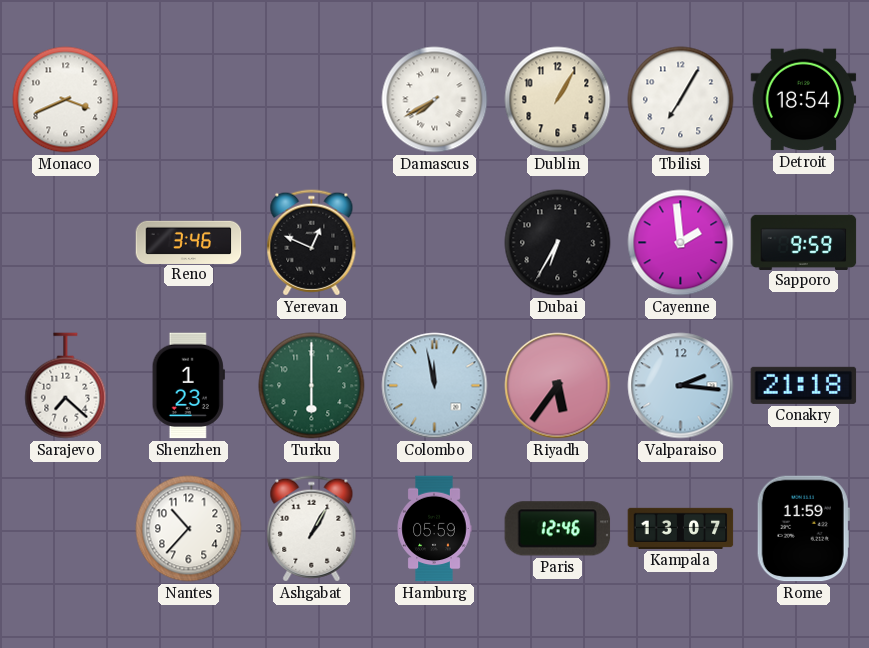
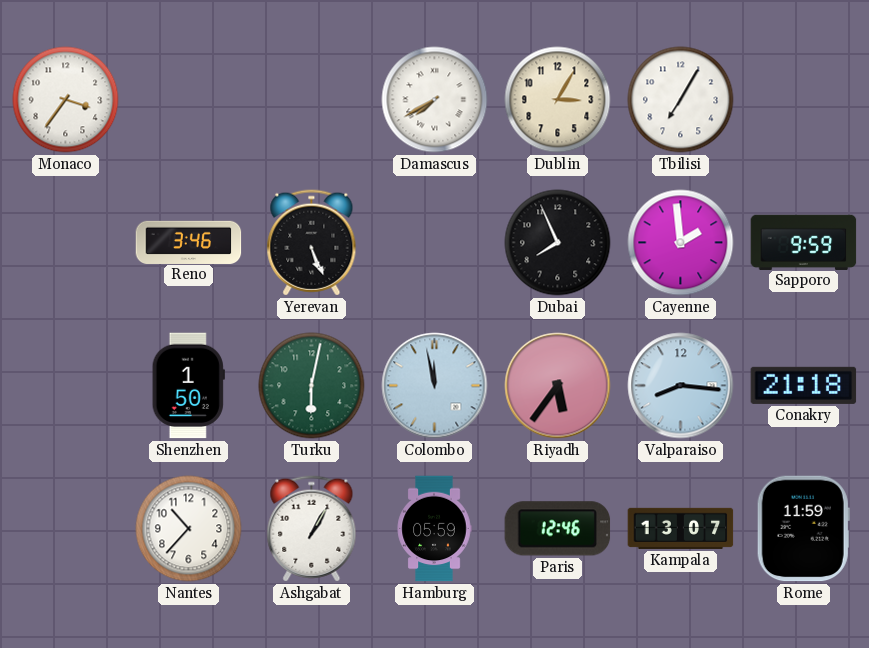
Monaco: 3:41 -> 3:36
Dublin: 1:05 -> 3:05
Detroit: 18:54 -> none
Yerevan: 12:49 -> 5:26
Dubai: 6:35 -> 7:56
Sarajevo: 7:22 -> none
Shenzhen: 1:23 -> 1:50
Turku: 6:00 -> 6:02
Valparaiso: 2:16 -> 8:16
